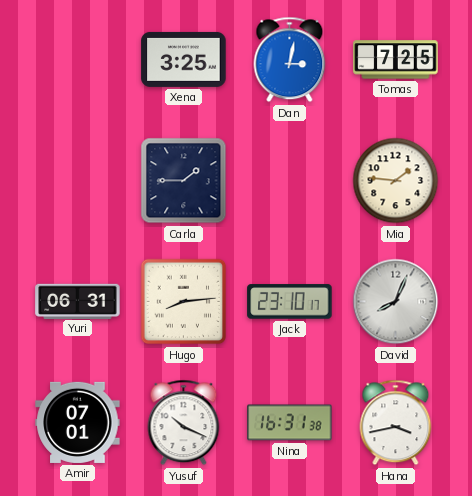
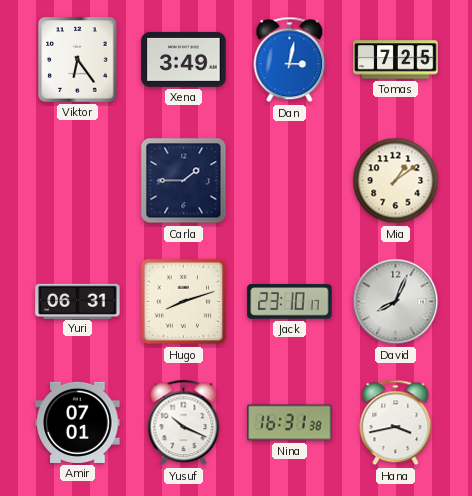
Viktor: none -> 6:24
Xena: 3:25 -> 3:49
Mia: 1:46 -> 1:09
Hugo: 8:14 -> 8:12
